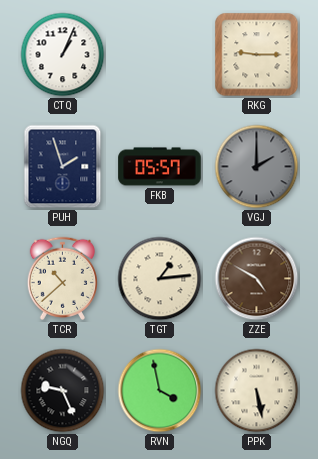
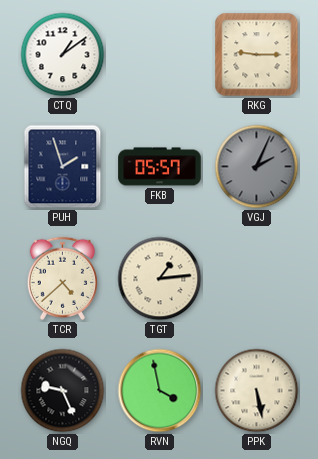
CTQ: 1:04 -> 1:09
VGJ: 2:00 -> 2:04
TCR: 10:38 -> 4:38
ZZE: 4:50 -> none
